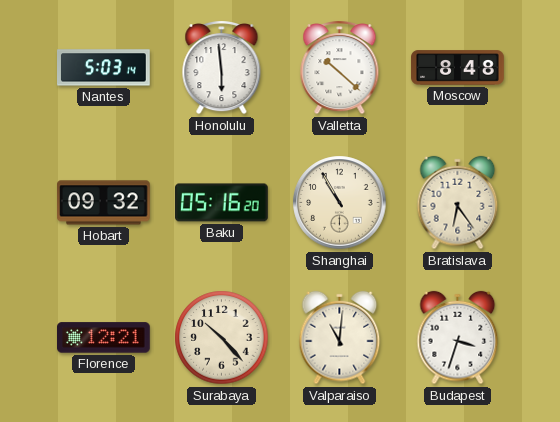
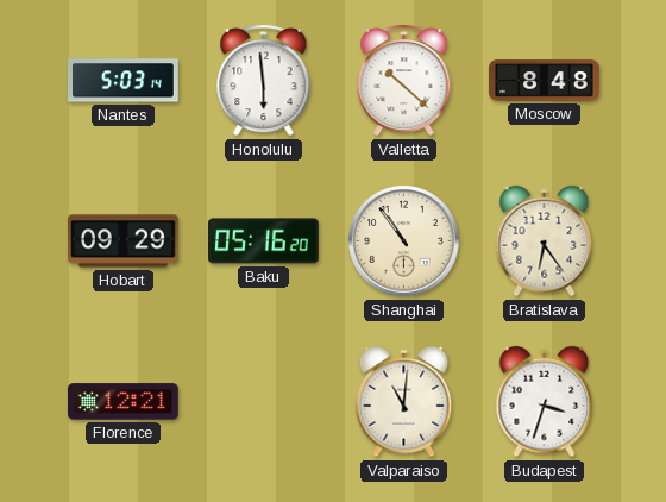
Hobart: 09:32 -> 09:29
Shanghai: 10:55 -> 10:54
Surabaya: 10:23 -> none
